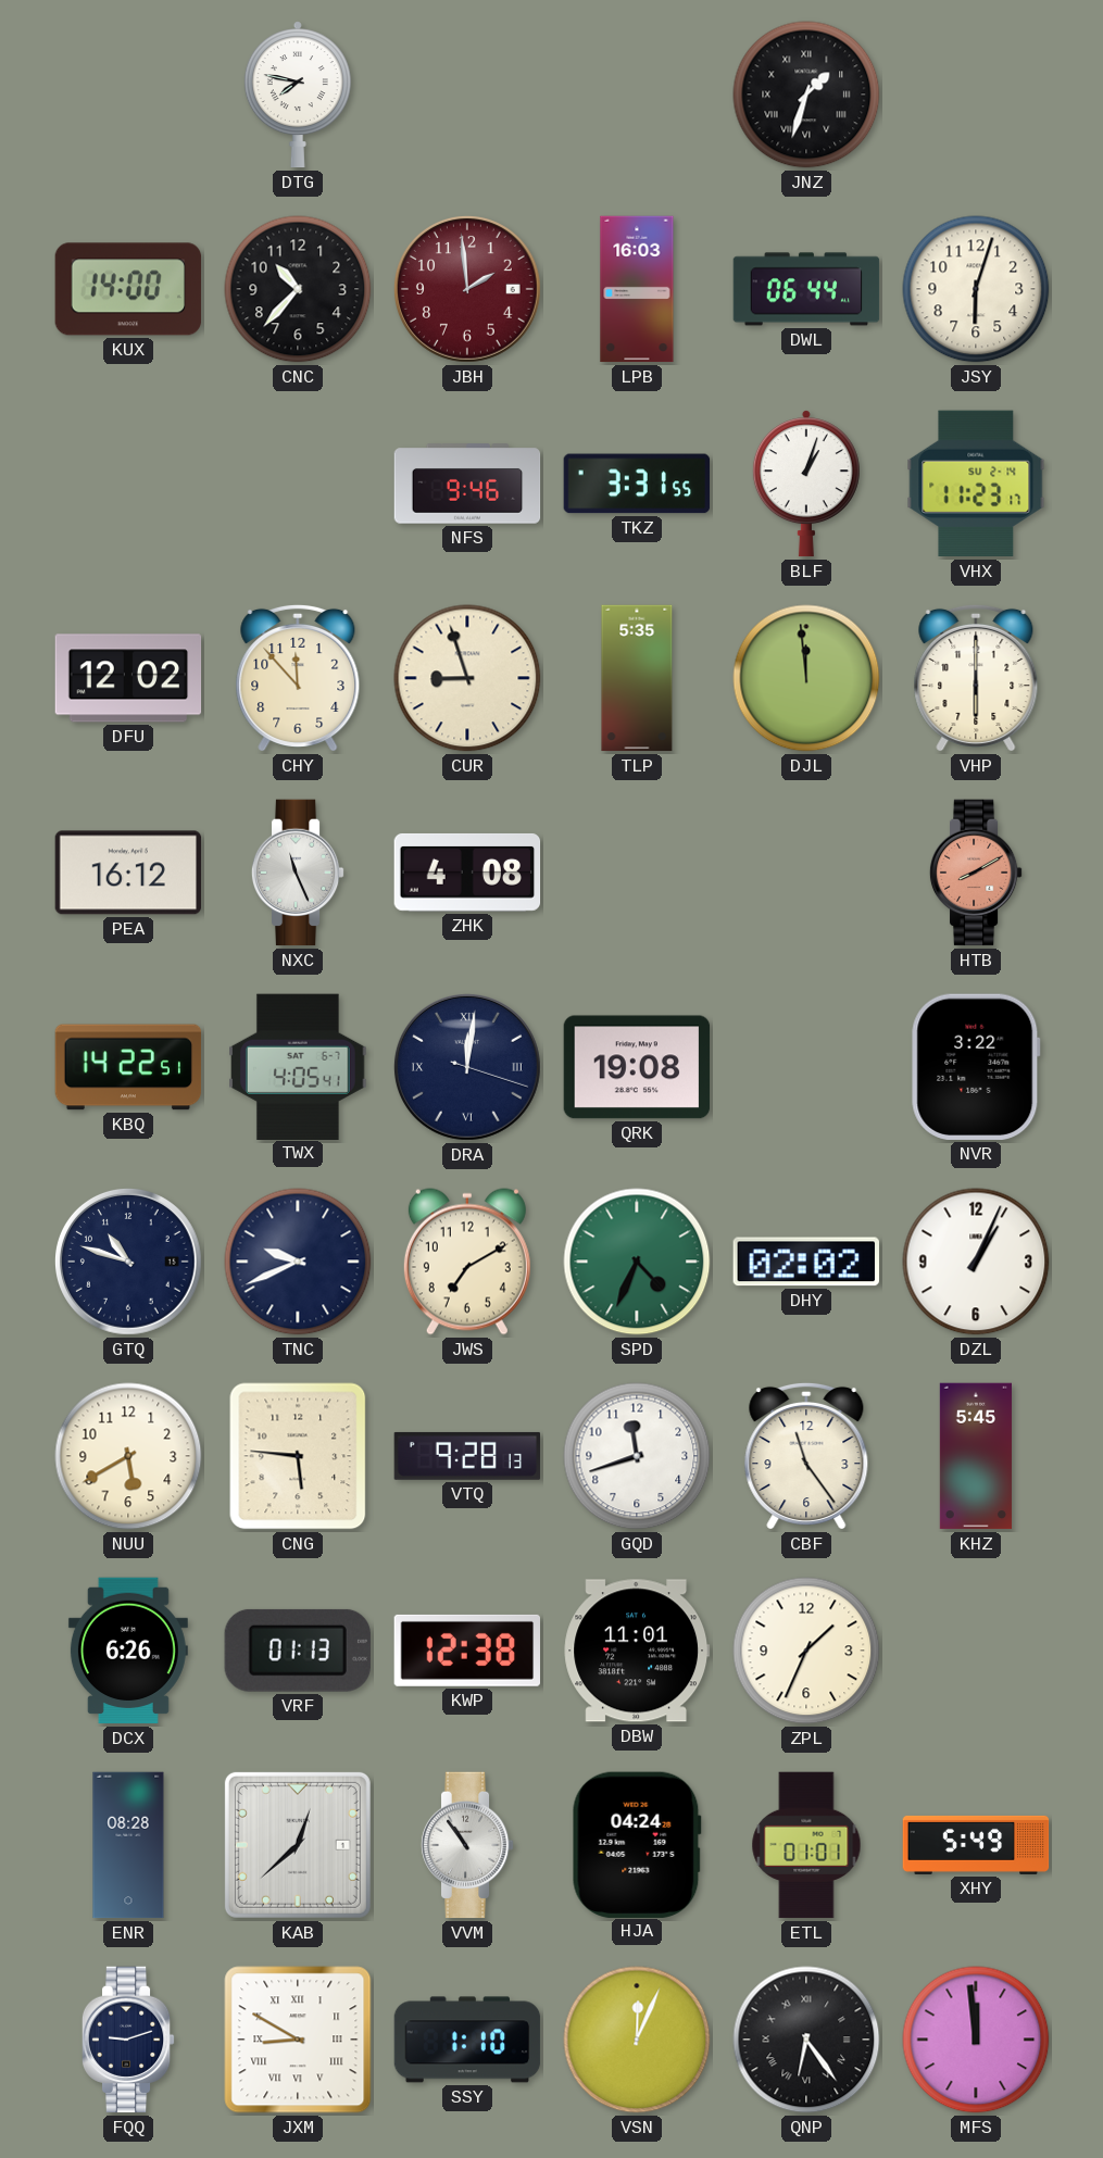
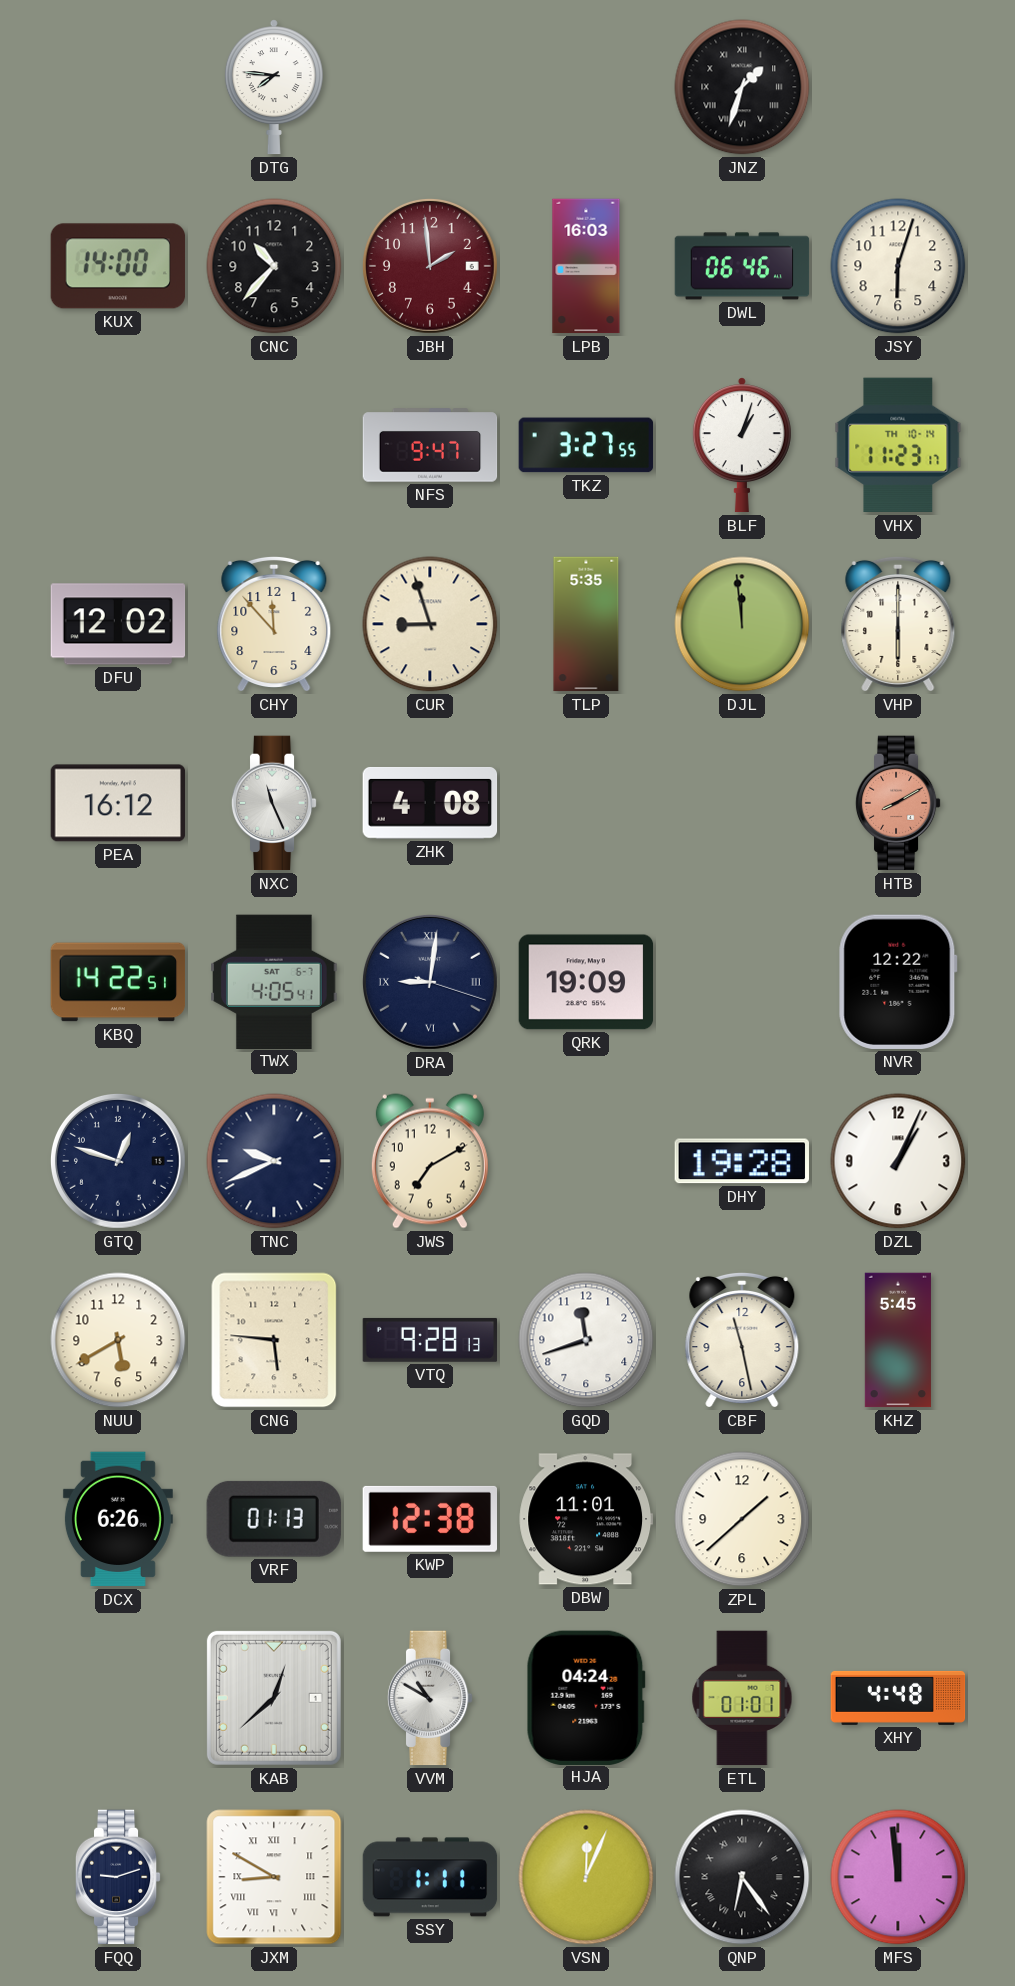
DTG: 7:47 -> 7:46
DWL: 06:44 -> 06:46
NFS: 9:46 -> 9:47
TKZ: 3:31 -> 3:27
VHX date: SU 2-14 -> TH 10-14
DRA: 12:01 -> 9:01
QRK: 19:08 -> 19:09
NVR: 3:22 -> 12:22
GTQ: 10:48 -> 12:48
SPD: 4:34 -> none
DHY: 02:02 -> 19:28
CBF: 11:24 -> 11:28
ZPL: 1:34 -> 1:38
ENR: 08:28 -> none
VVM: 10:54 -> 10:50
XHY: 5:49 -> 4:48
SSY: 1:10 -> 1:11
